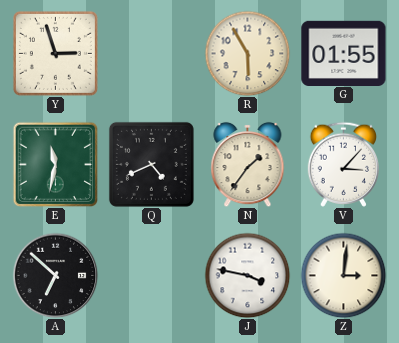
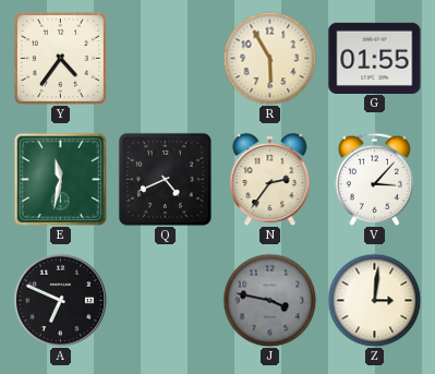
Y: 2:57 -> 4:36
N: 1:36 -> 2:36
A: 6:52 -> 6:49
J dial: white -> grey
